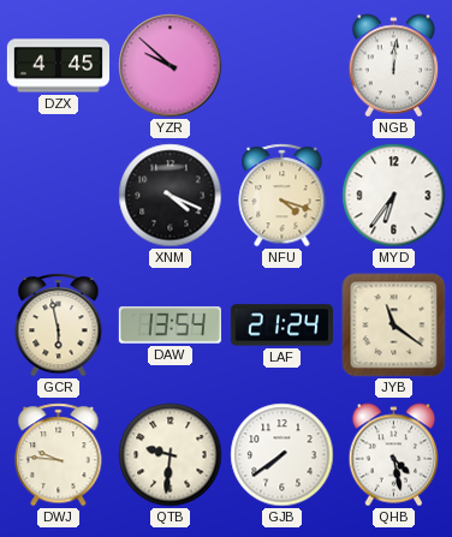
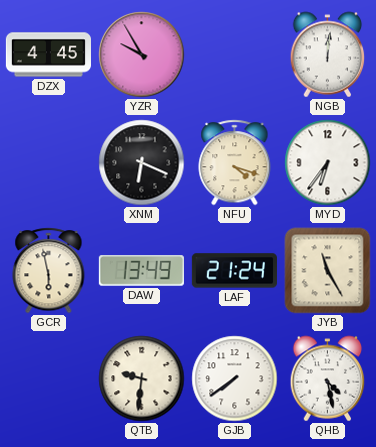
YZR: 9:52 -> 9:55
XNM: 4:19 -> 6:19
DAW: 13:54 -> 13:49
JYB: 11:21 -> 11:25
DWJ: 9:46 -> none
